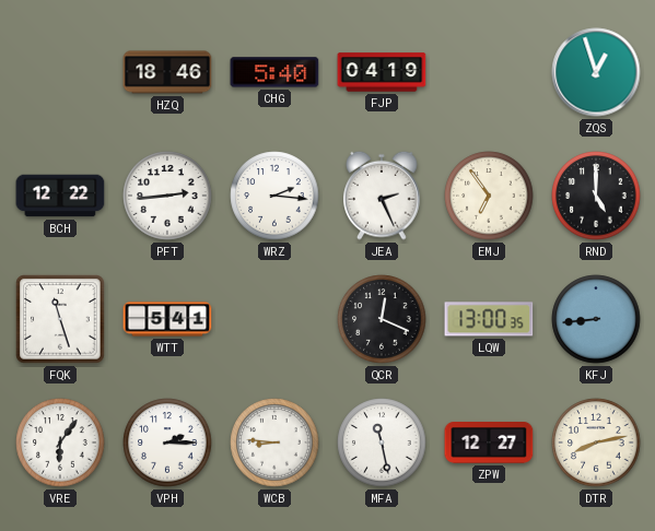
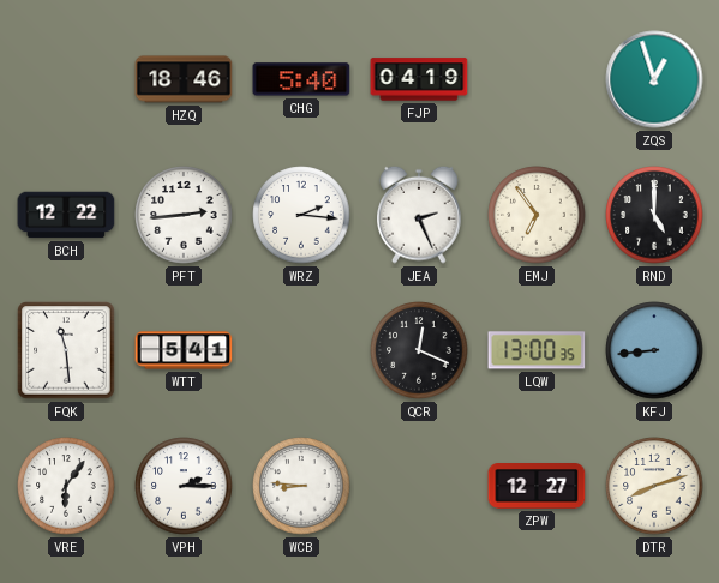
FQK: 11:27 -> 11:29
MFA: 11:28 -> none
DTR: 8:13 -> 8:12
